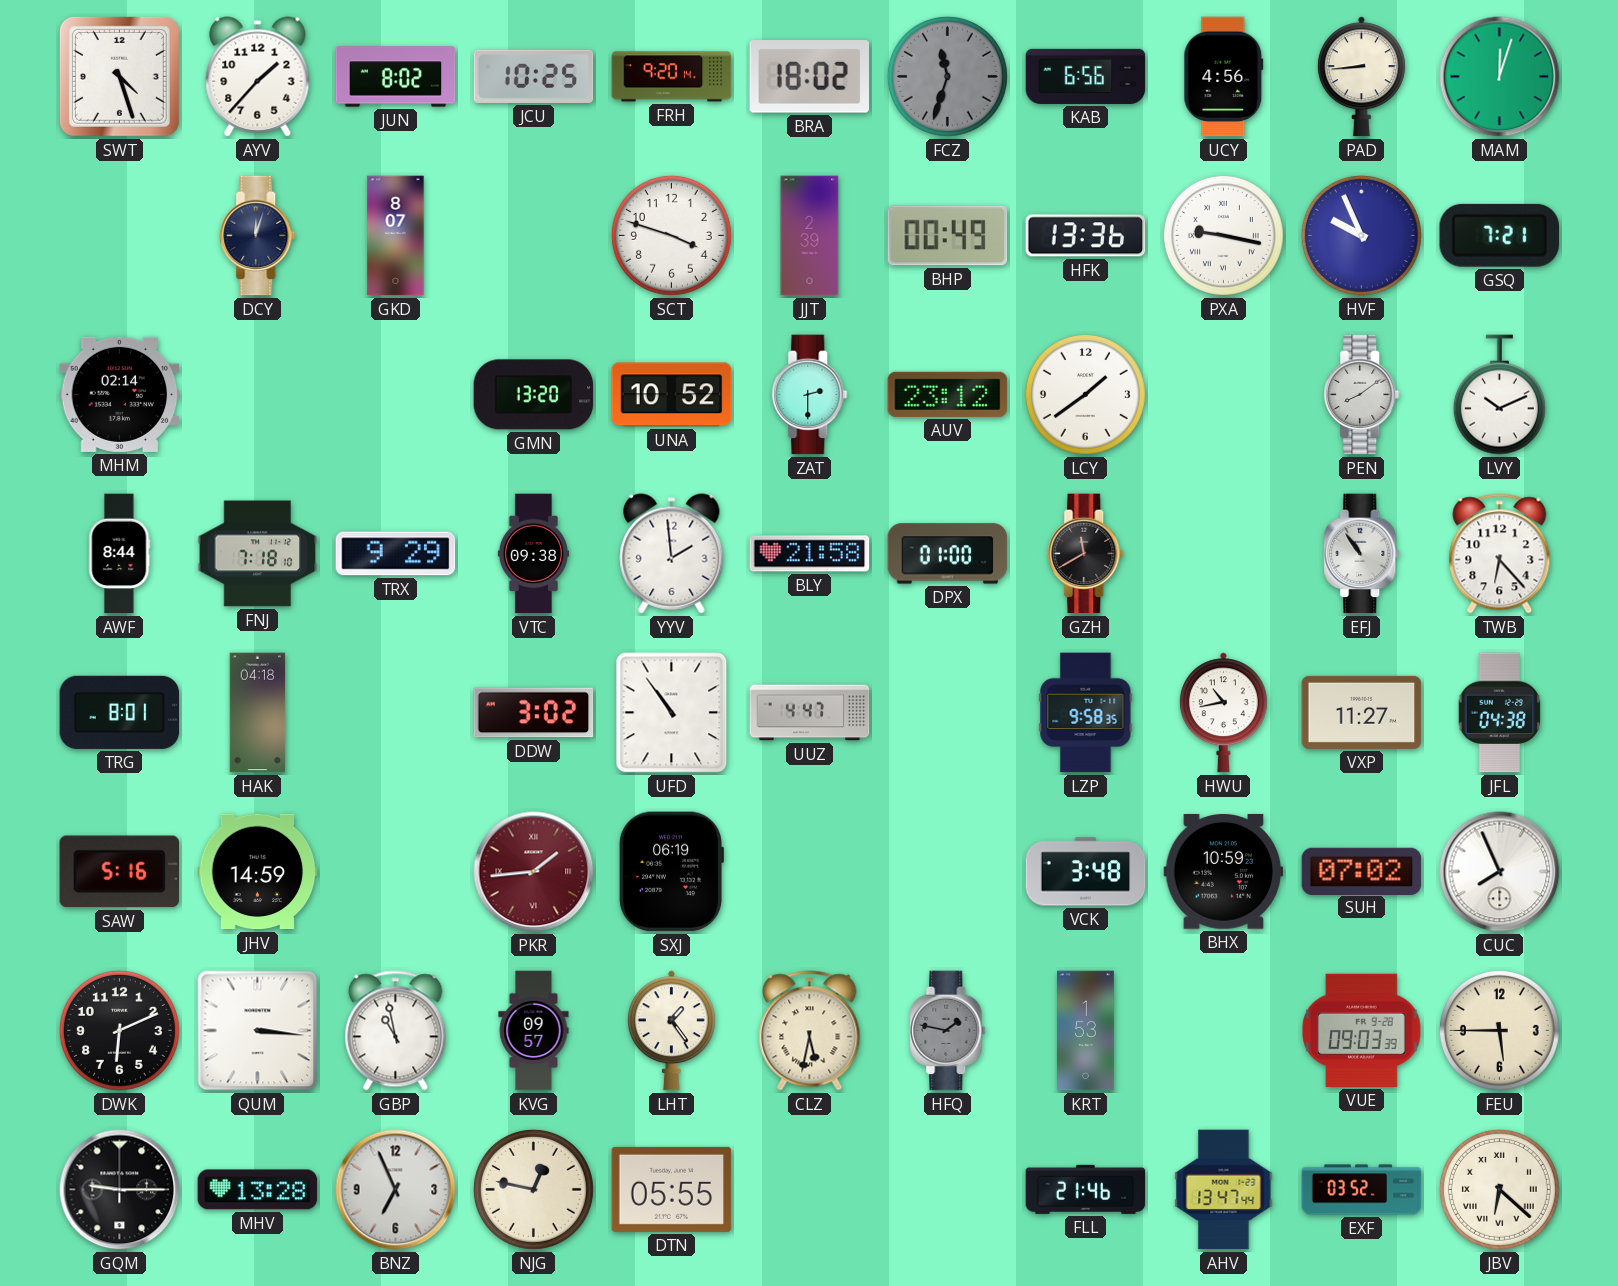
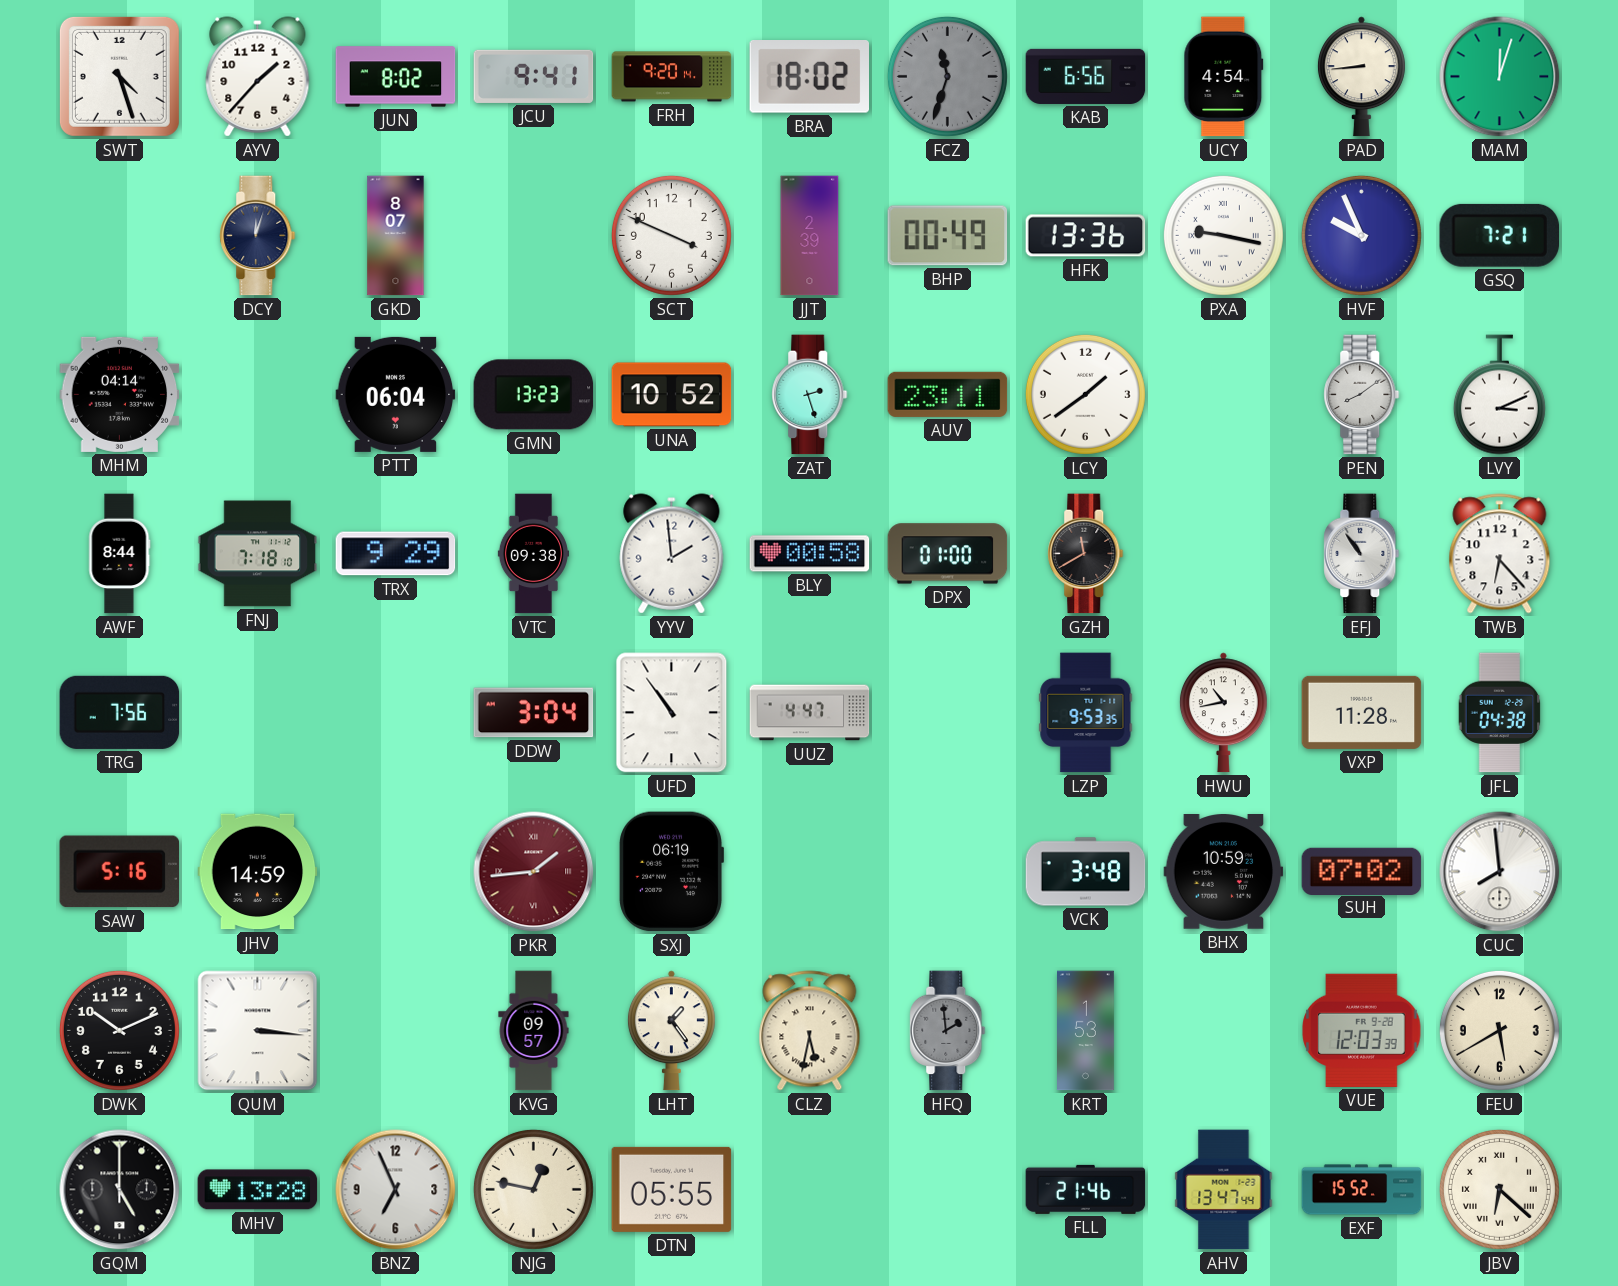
JCU: 10:25 -> 9:41
UCY: 4:56 -> 4:54
SCT: 3:48 -> 3:49
MHM: 02:14 -> 04:14
PTT: none -> 06:04
GMN: 13:20 -> 13:23
ZAT: 2:30 -> 2:27
AUV: 23:12 -> 23:11
LVY: 10:11 -> 3:11
BLY: 21:58 -> 00:58
TRG: 8:01 -> 7:56
HAK: 04:18 -> none
DDW: 3:02 -> 3:04
LZP: 9:58 -> 9:53
VXP: 11:27 -> 11:28
CUC: 7:56 -> 7:59
DWK: 6:11 -> 10:11
GBP: 10:58 -> none
HFQ: 1:47 -> 1:59
VUE: 09:03 -> 12:03
FEU: 5:45 -> 5:40
GQM: 9:15 -> 5:00
EXF: 03:52 -> 15:52
